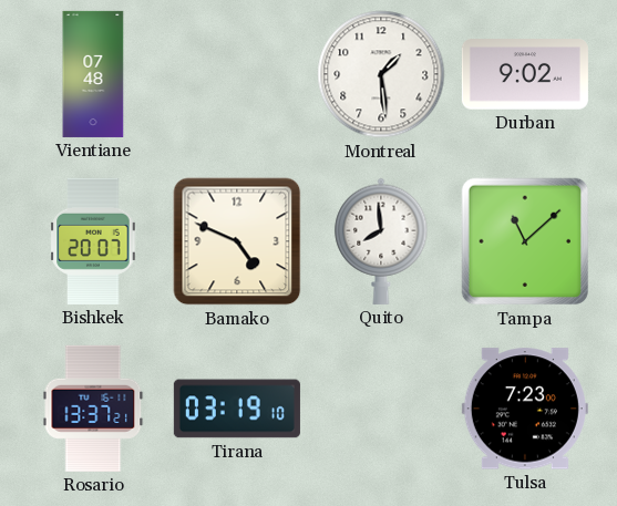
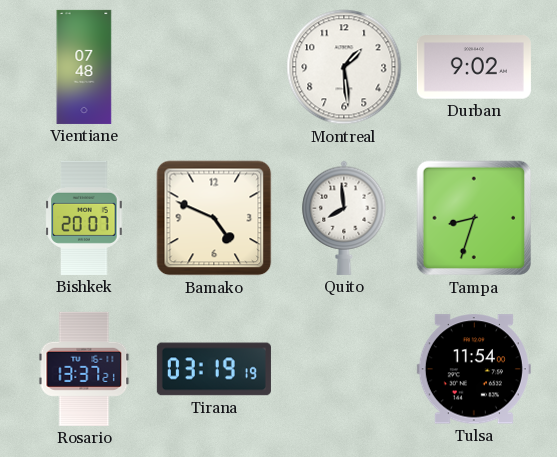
Tampa: 11:08 -> 8:33
Tirana: 03:19:10 -> 03:19:19
Tulsa: 7:23 -> 11:54
